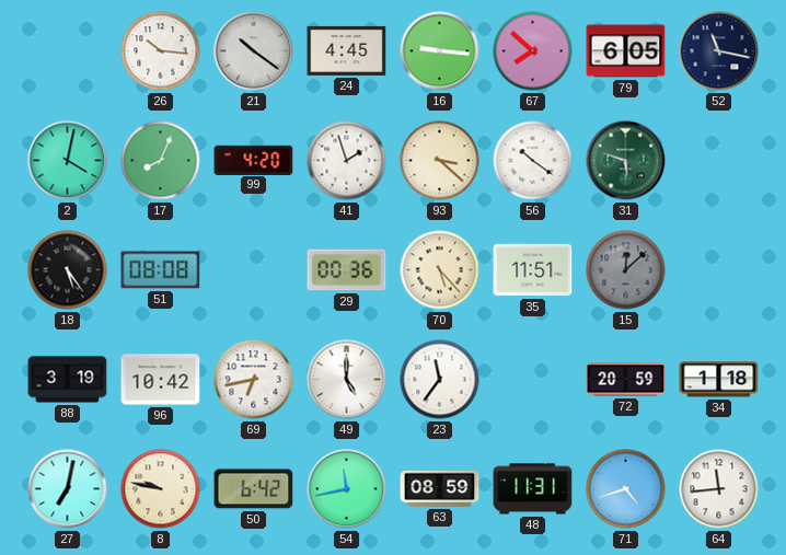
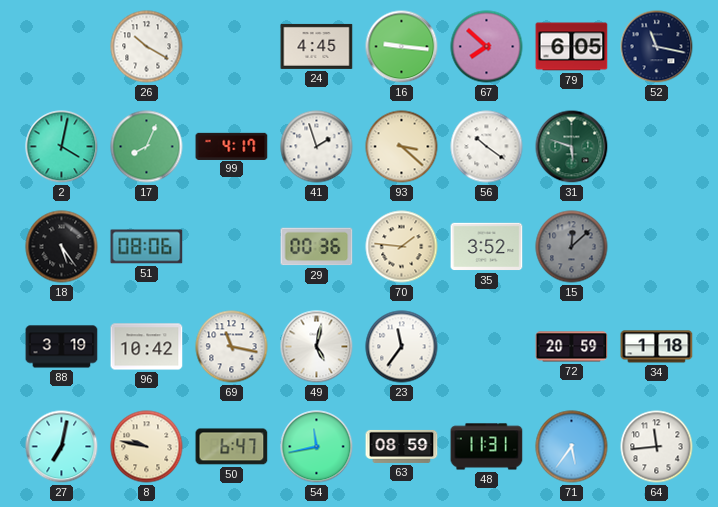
26: 10:16 -> 10:20
21: 10:21 -> none
99: 4:20 -> 4:17
51: 08:08 -> 08:06
70: 5:23 -> 1:46
35: 11:51 -> 3:52
69: 6:43 -> 11:17
49: 5:00 -> 5:02
50: 6:42 -> 6:47
71: 4:42 -> 5:36
